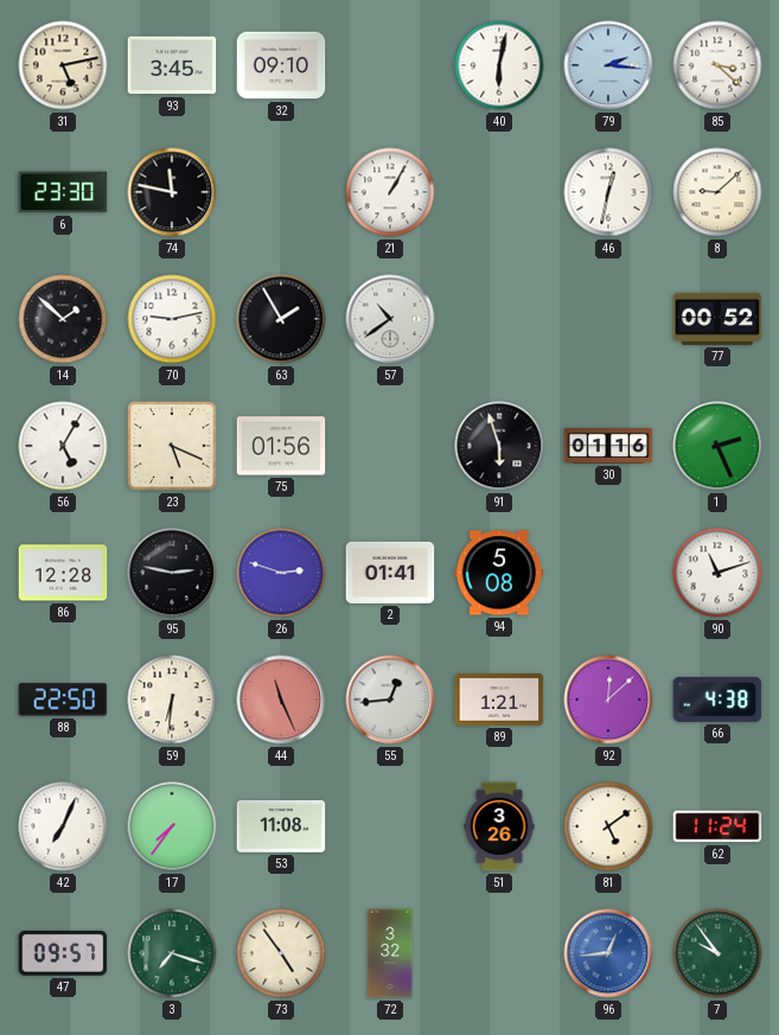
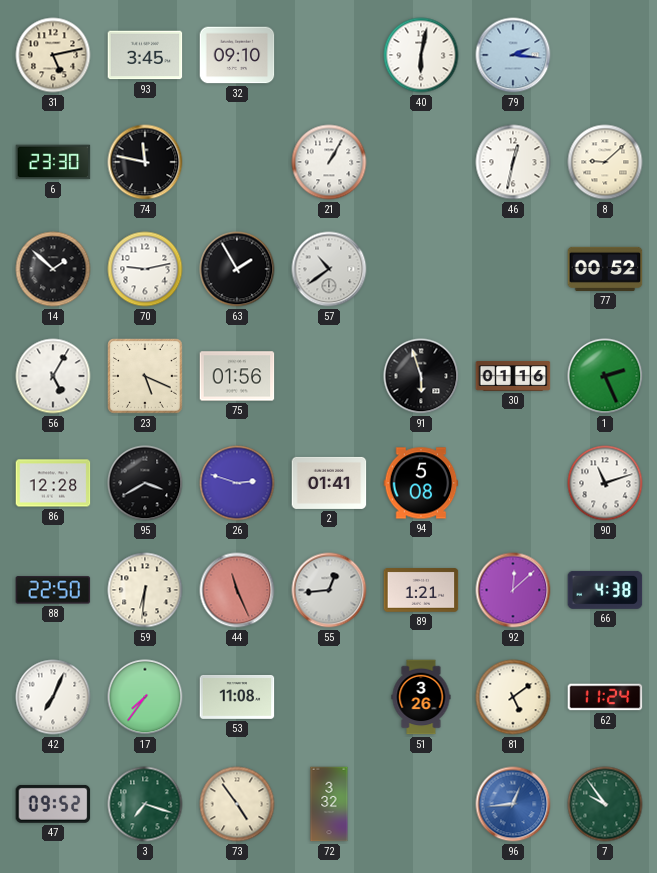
85: 3:22 -> none
95: 2:47 -> 3:40
47: 09:57 -> 09:52
